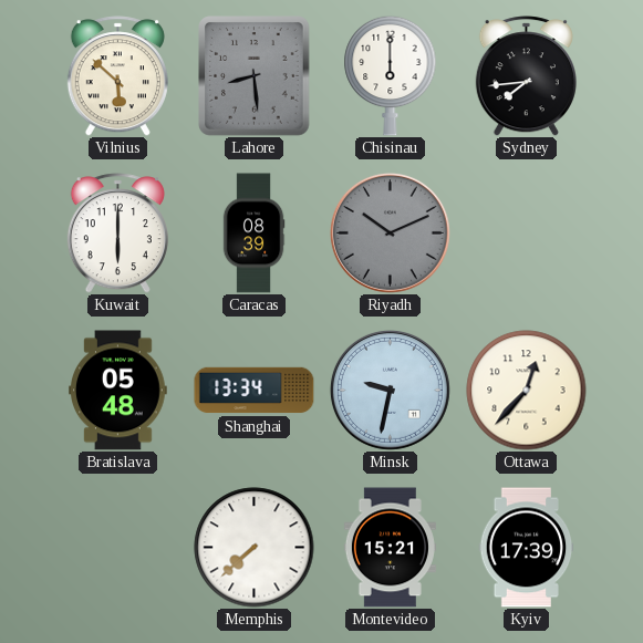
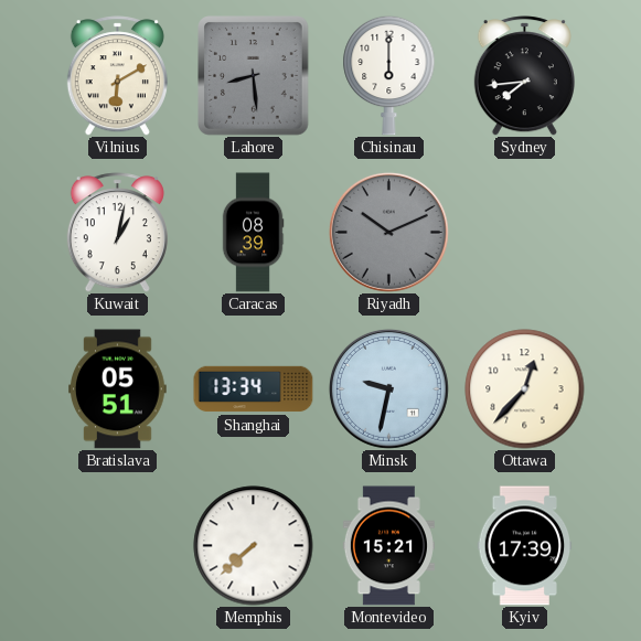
Vilnius: 5:52 -> 6:10
Kuwait: 6:00 -> 1:02
Bratislava: 05:48 -> 05:51
